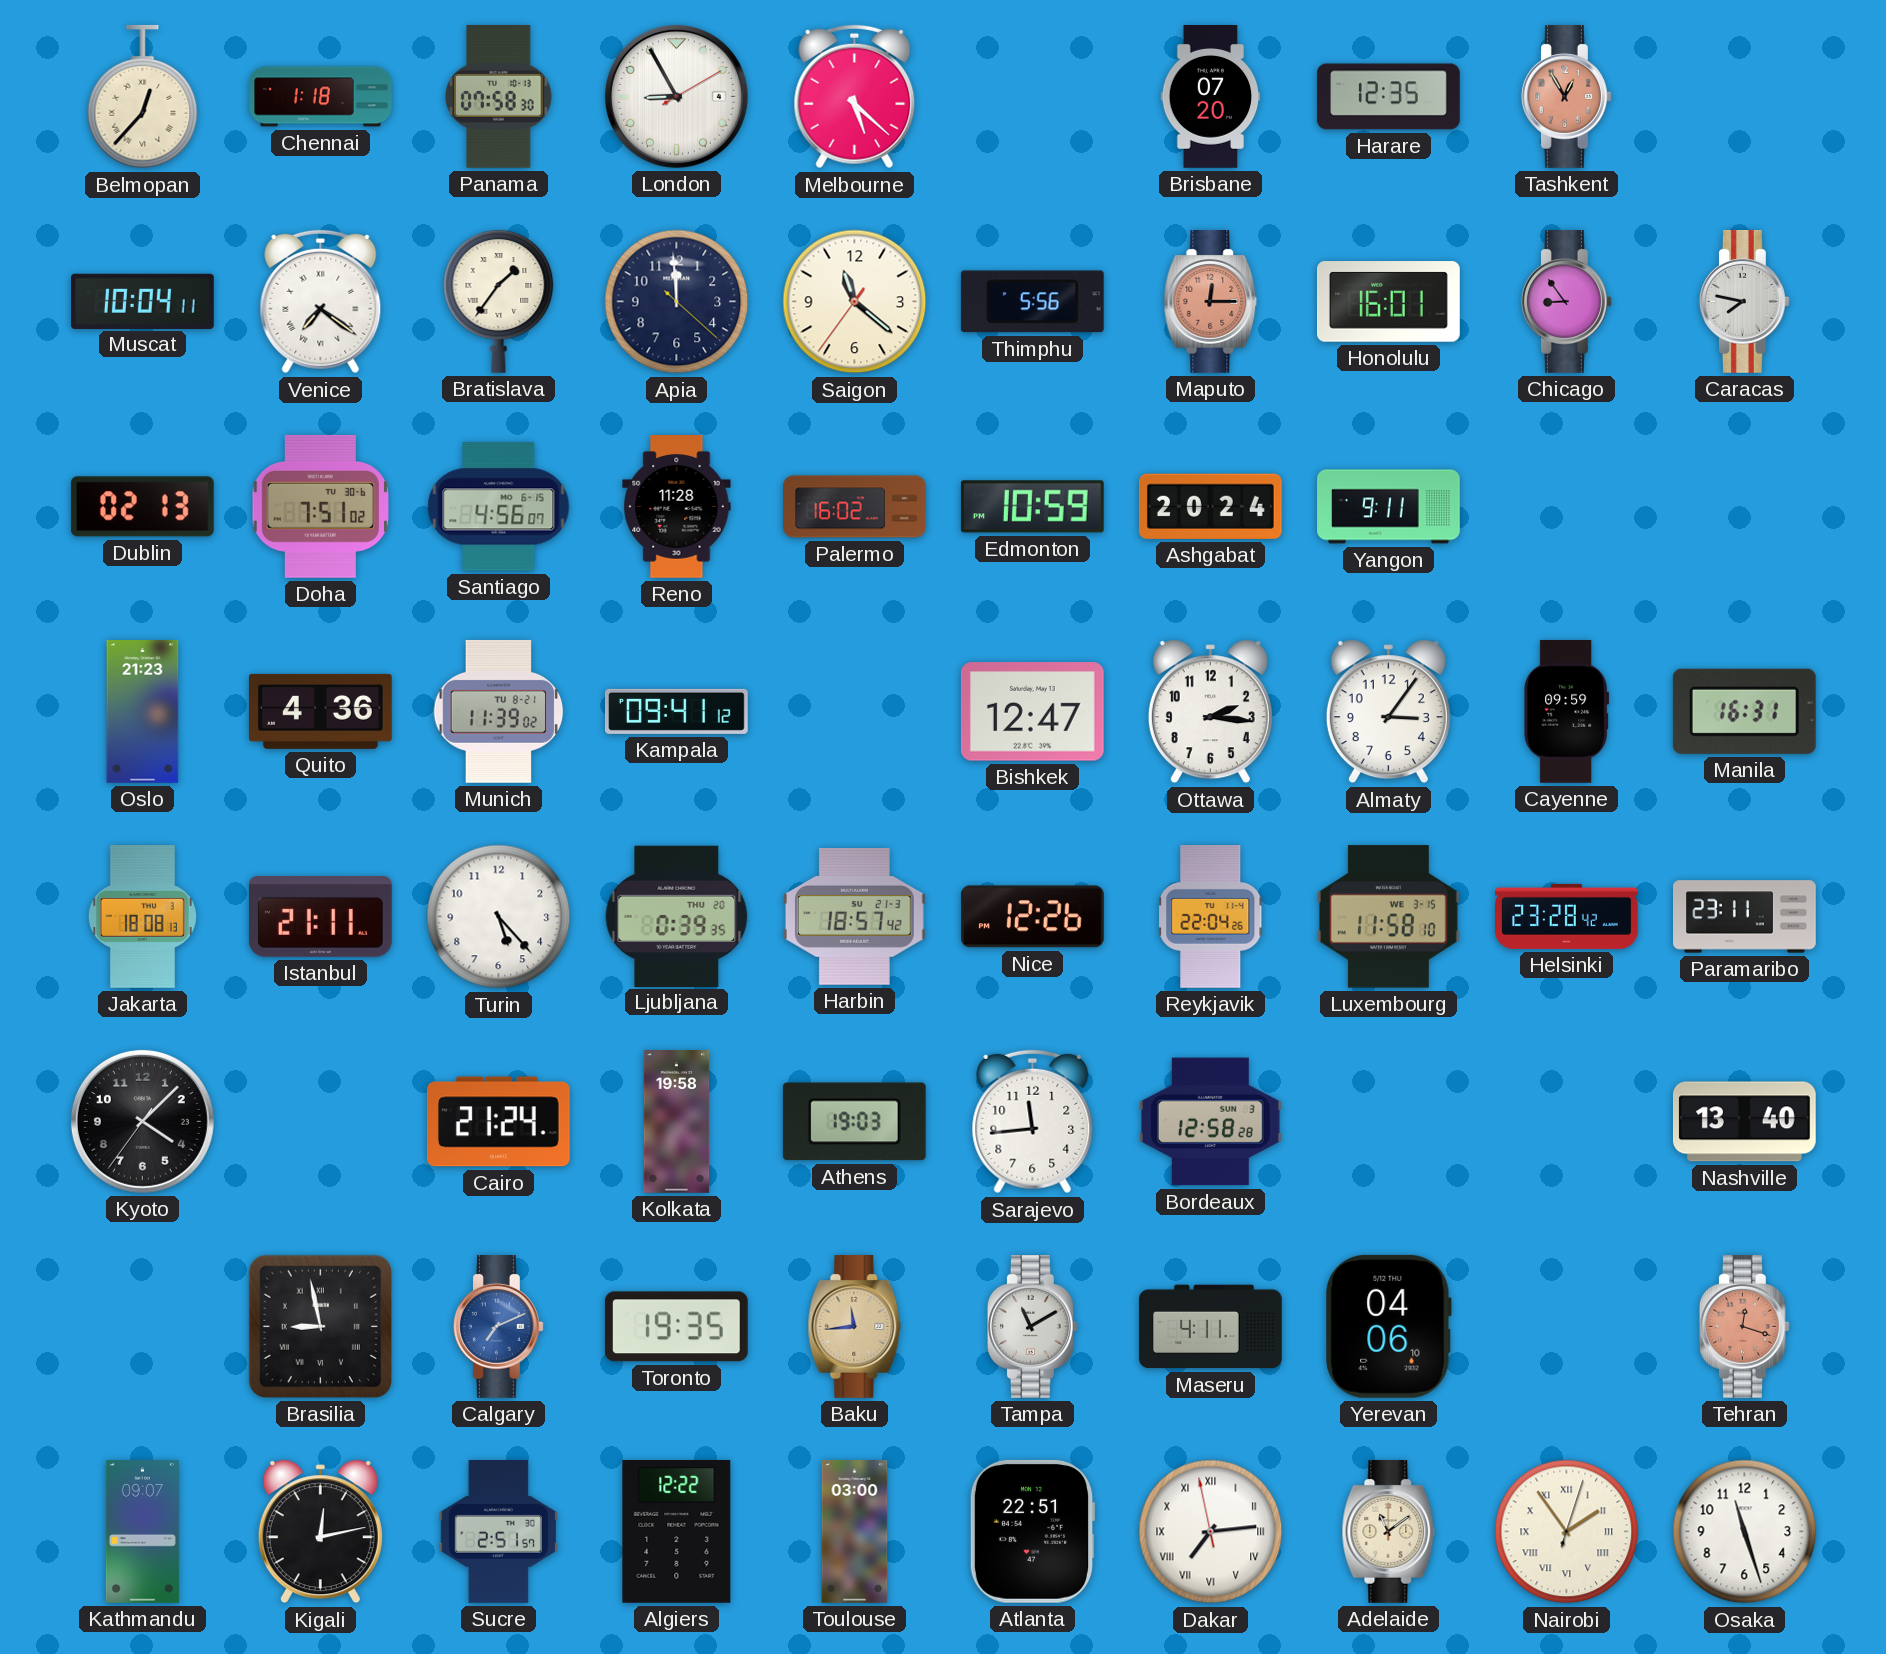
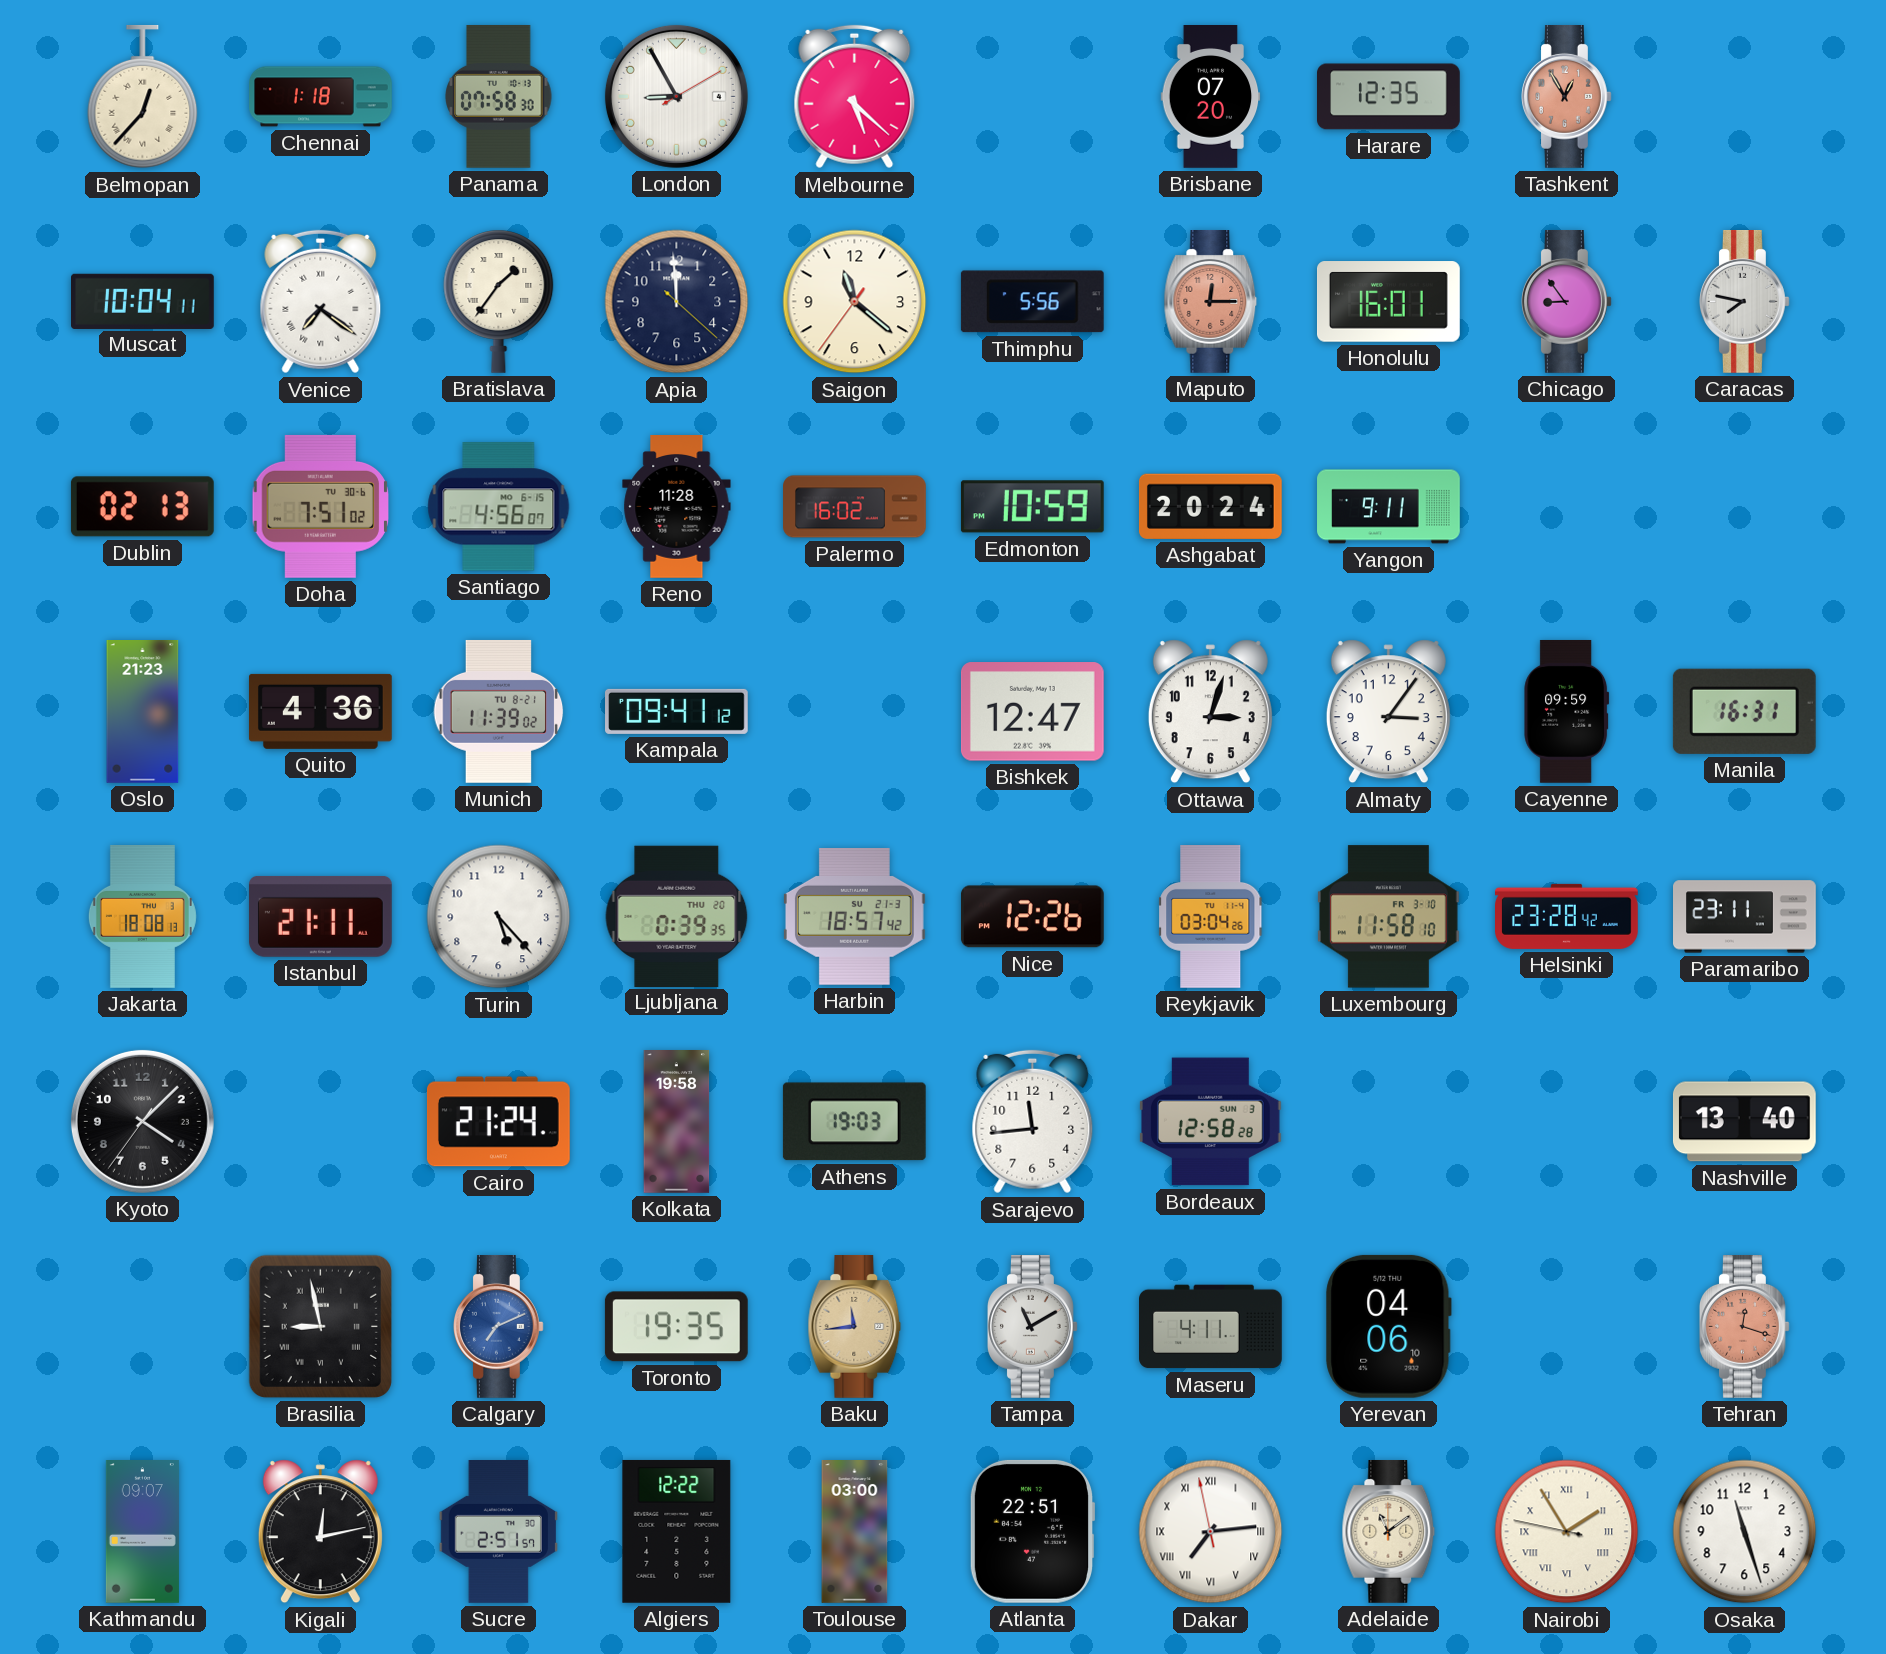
Ottawa: 2:16 -> 3:03
Reykjavik: 22:04 -> 03:04
Luxembourg date: WE 3-15 -> FR 3-10
Nairobi: 1:54:03 -> 1:54:47
